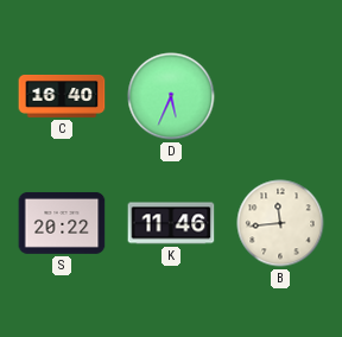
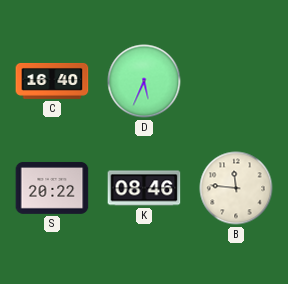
K: 11:46 -> 08:46
B: 11:44 -> 11:46
